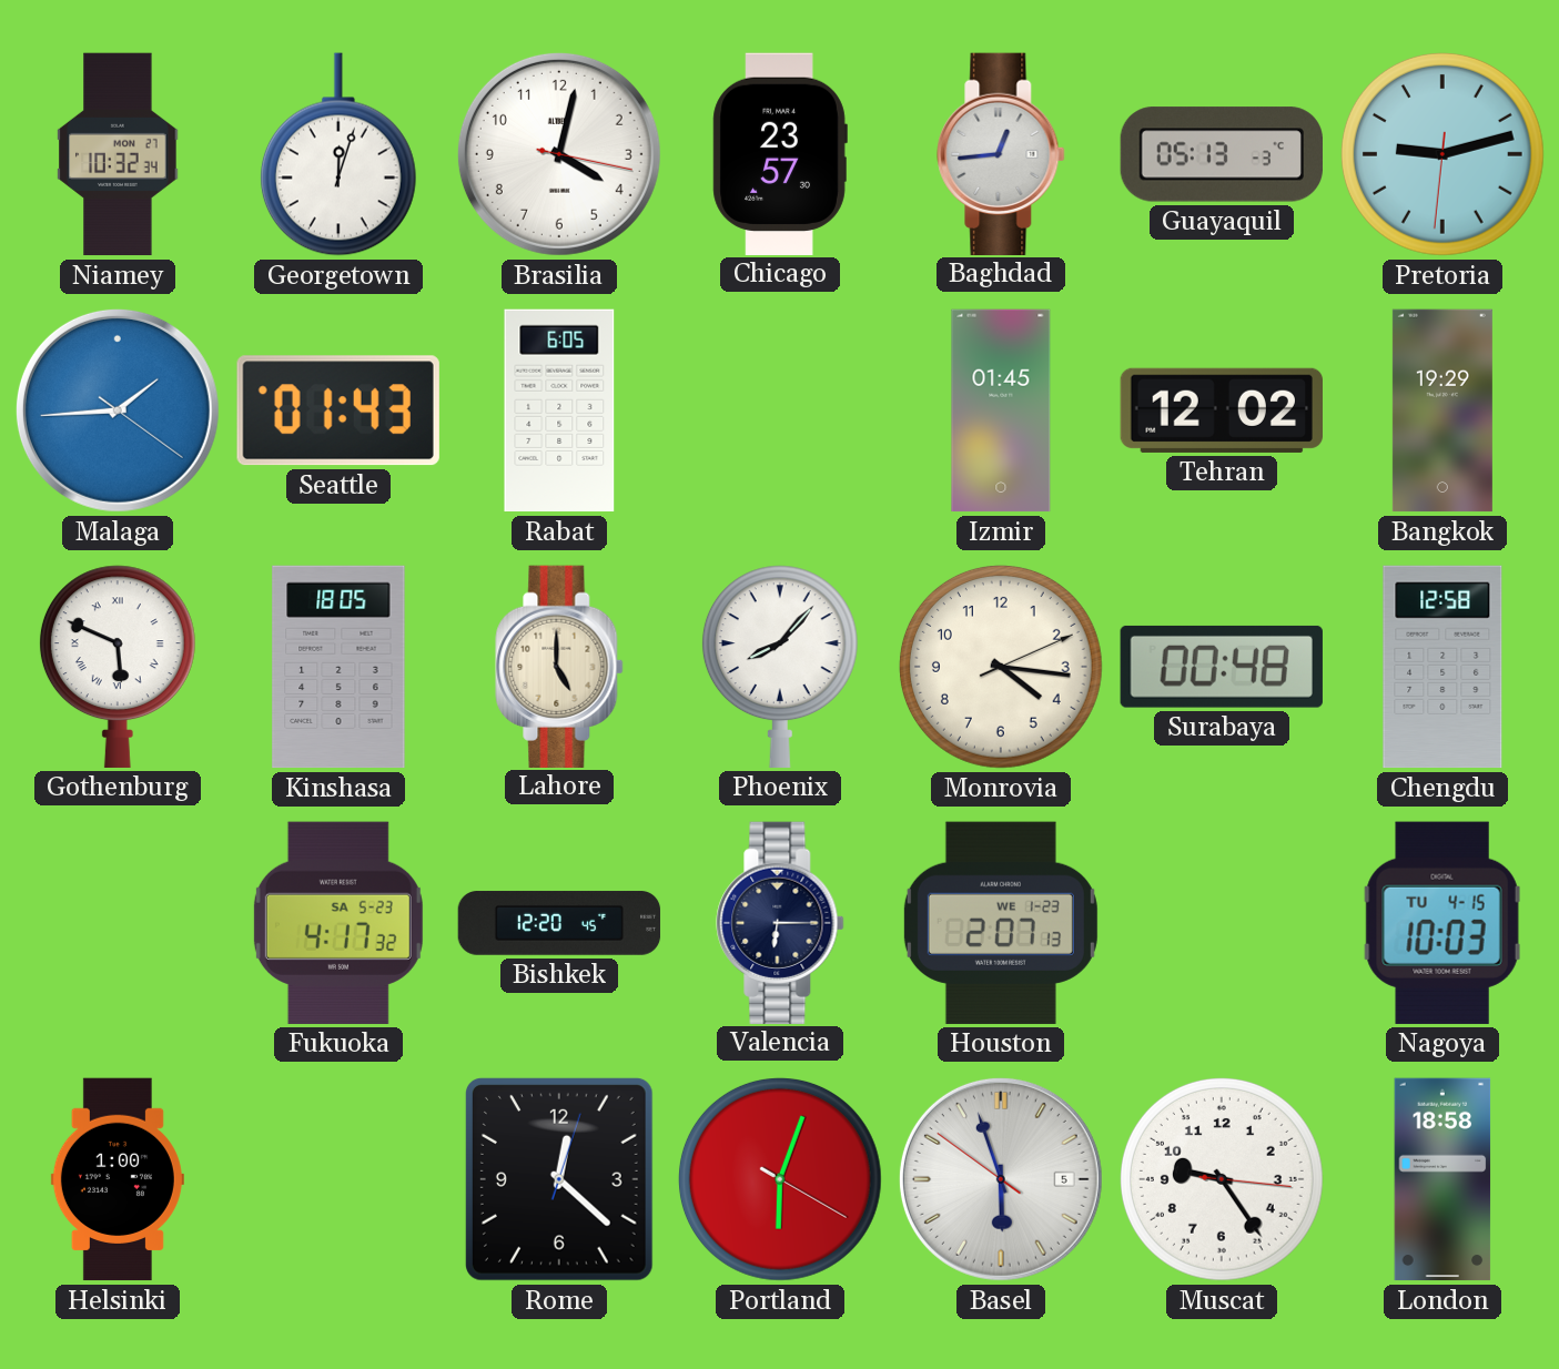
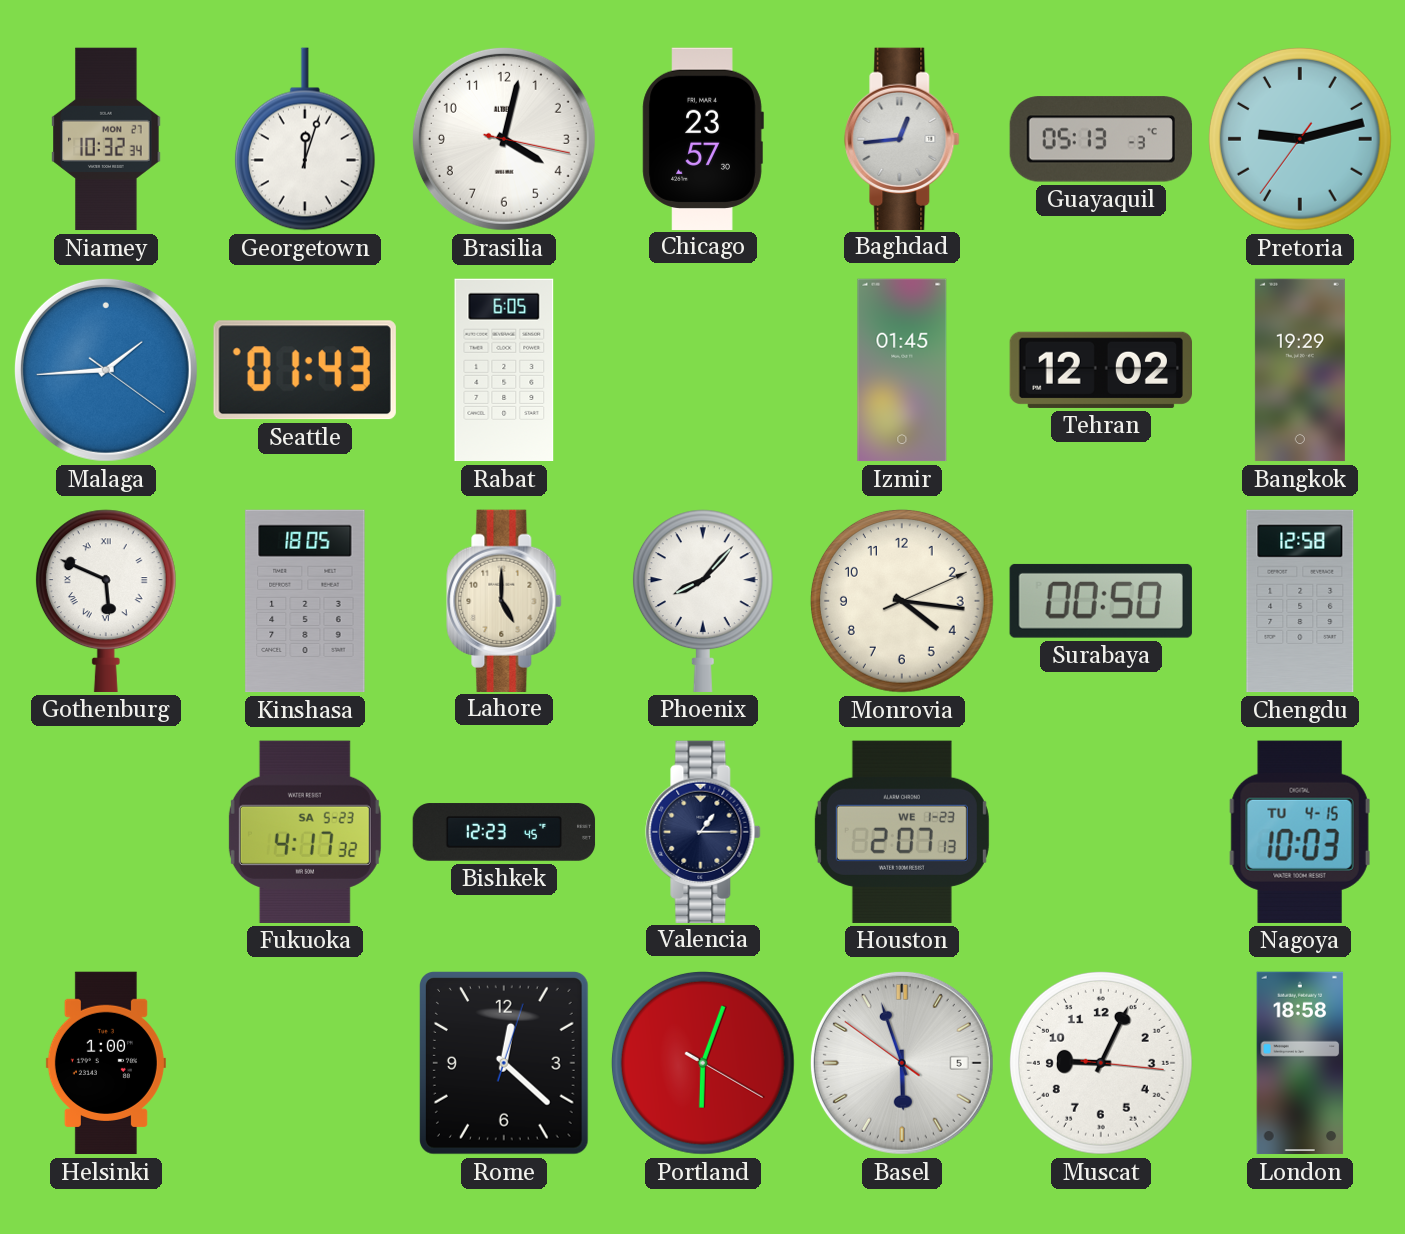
Pretoria: 9:12:31 -> 9:12:36
Surabaya: 00:48 -> 00:50
Bishkek: 12:20 -> 12:23
Valencia: 6:15 -> 1:15
Muscat: 9:24 -> 9:04
